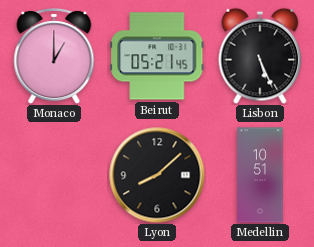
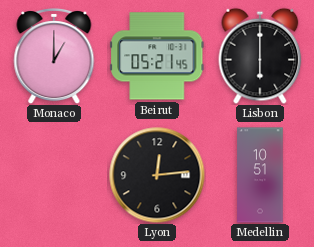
Lisbon: 5:26 -> 6:00
Lyon: 8:08 -> 12:14
